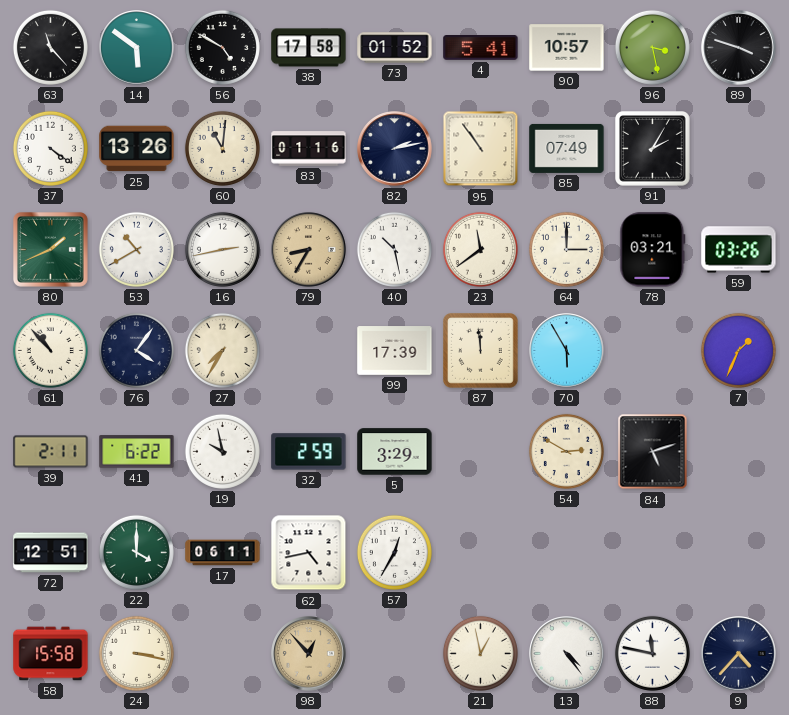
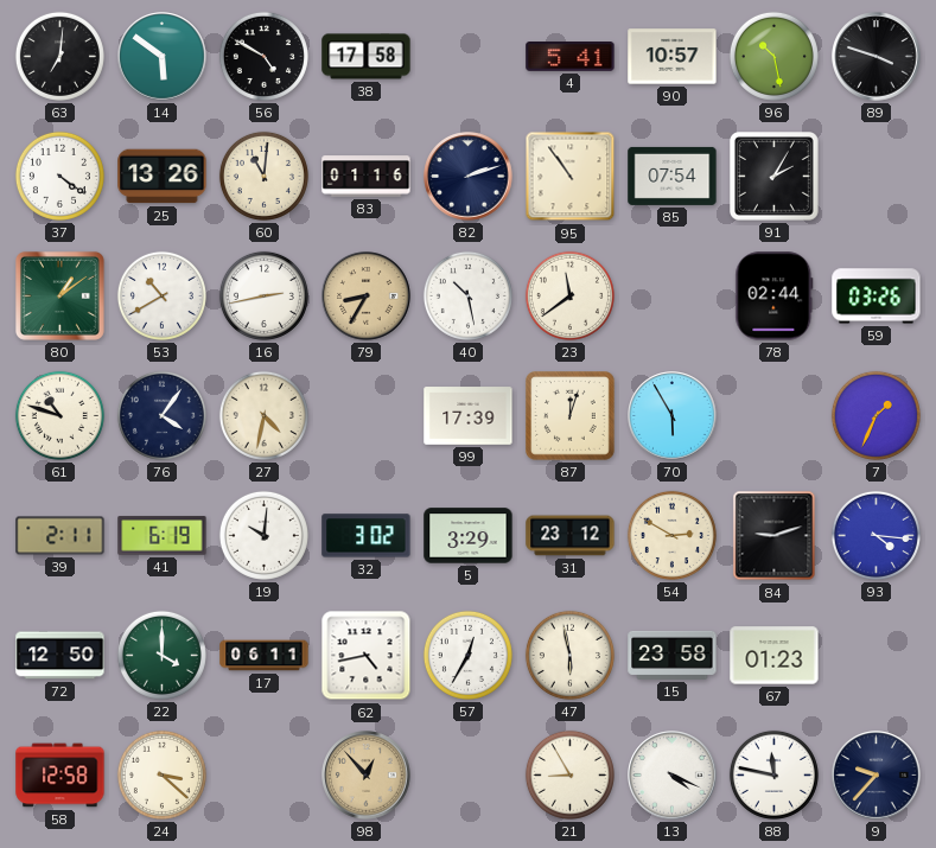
63: 11:23 -> 7:01
73: 01:52 -> none
96: 3:28 -> 10:28
82: 2:13 -> 2:12
85: 07:49 -> 07:54
80: 1:41 -> 1:09
64: 3:00 -> none
78: 03:21 -> 02:44
61: 10:53 -> 10:48
27: 7:35 -> 4:32
87: 11:59 -> 12:03
41: 6:22 -> 6:19
19: 9:58 -> 10:01
32: 2:59 -> 3:02
31: none -> 23:12
84: 5:12 -> 9:12
93: none -> 4:16
72: 12:51 -> 12:50
47: none -> 5:58
15: none -> 23:58
67: none -> 01:23
58: 15:58 -> 12:58
24: 3:17 -> 3:22
21: 12:58 -> 8:55
13: 4:24 -> 4:19
9: 4:37 -> 9:37
